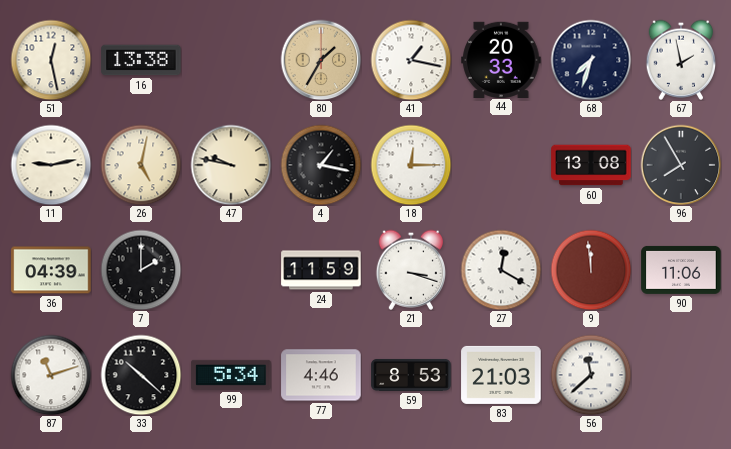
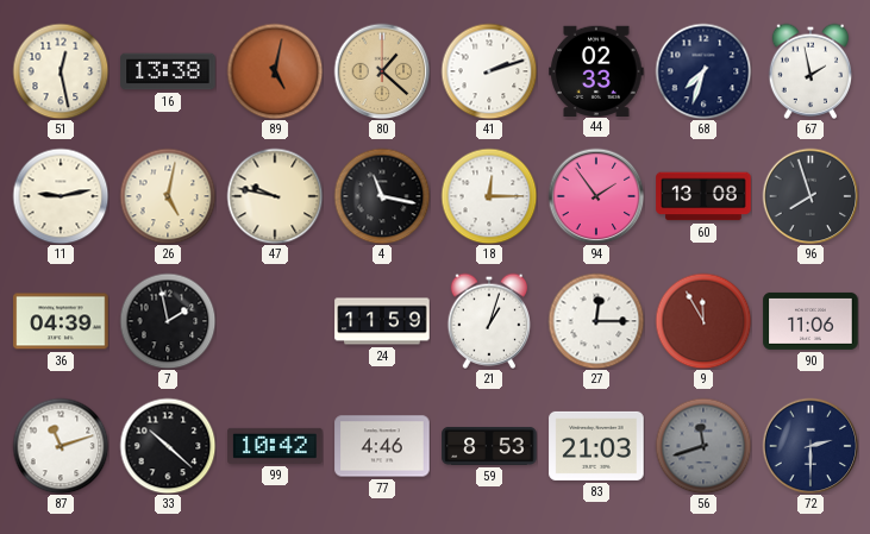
89: none -> 5:02
80: 1:35 -> 1:22
41: 1:17 -> 2:12
44: 20:33 -> 02:33
4: 1:17 -> 11:17
94: none -> 1:54
96: 7:55 -> 7:57
7: 2:00 -> 1:58
21: 3:18 -> 1:03
27: 12:20 -> 12:15
9: 11:59 -> 11:55
99: 5:34 -> 10:42
56: 11:38 -> 11:42
56 dial: white -> grey
72: none -> 2:30
